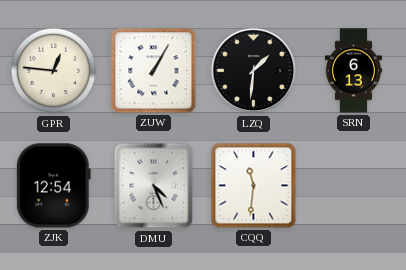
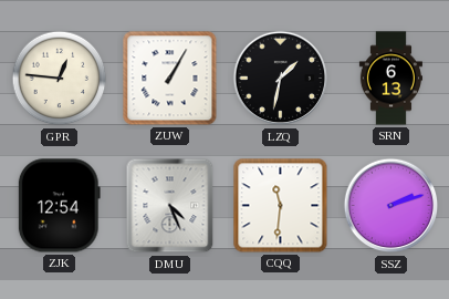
LZQ: 1:31 -> 1:32
SSZ: none -> 2:12
